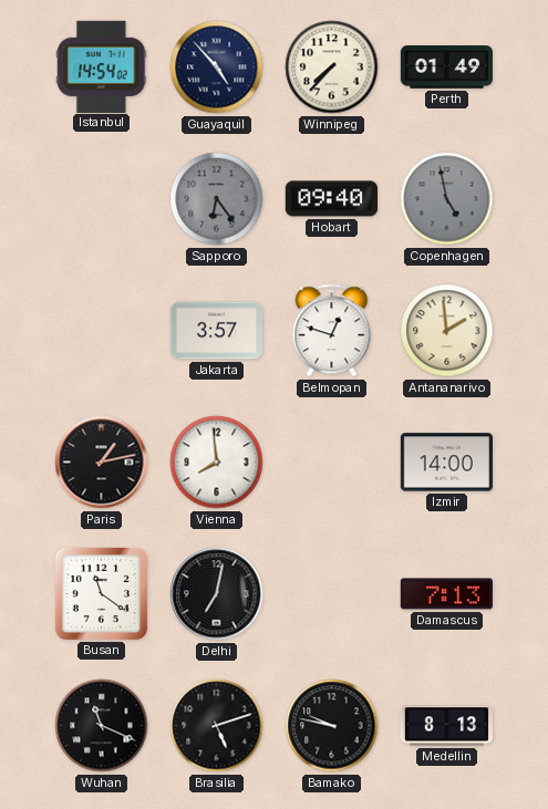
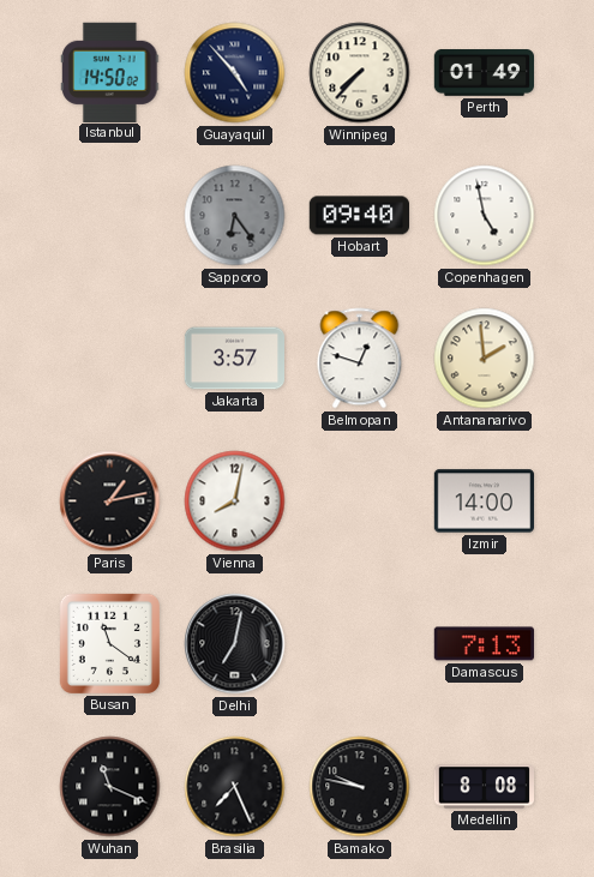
Istanbul: 14:54 -> 14:50
Copenhagen dial: grey -> white
Vienna: 7:59 -> 8:02
Brasilia: 5:12 -> 7:26
Medellin: 8:13 -> 8:08
